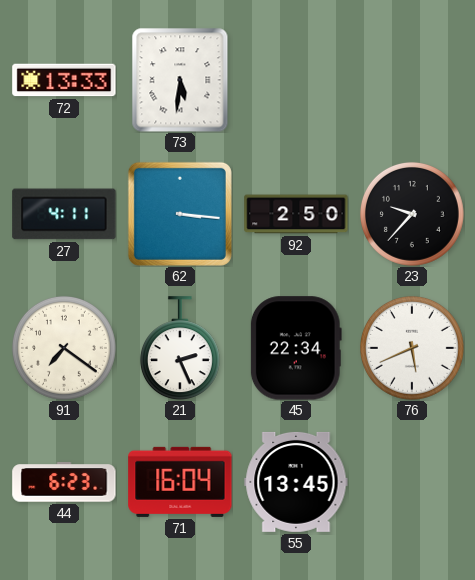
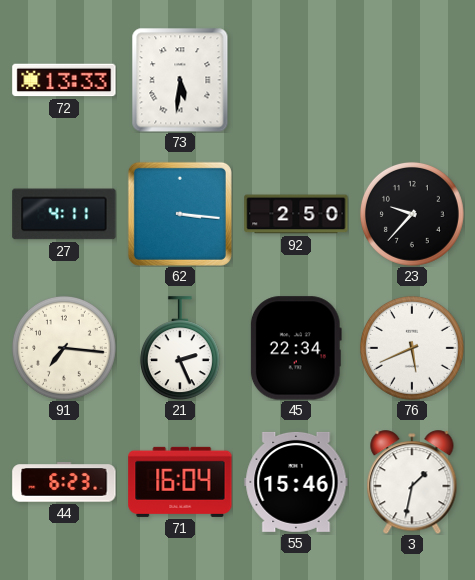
91: 7:21 -> 7:16
55: 13:45 -> 15:46
3: none -> 1:32
